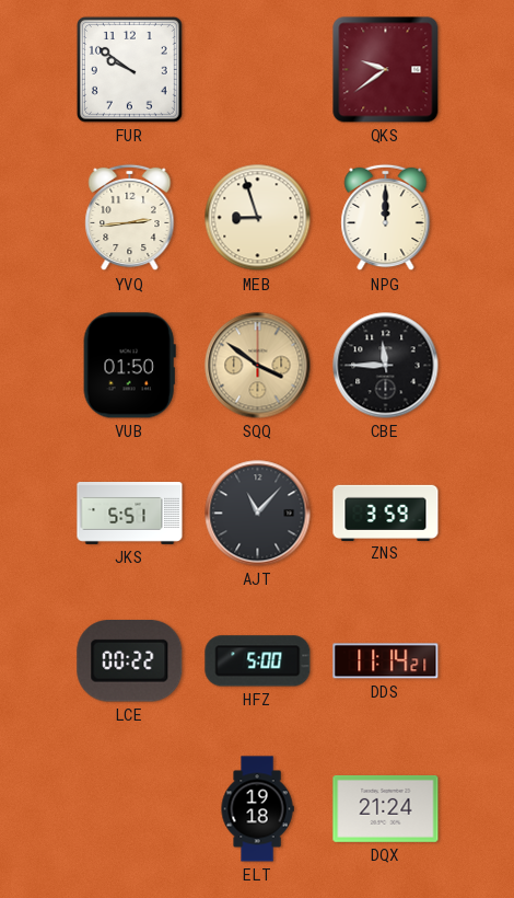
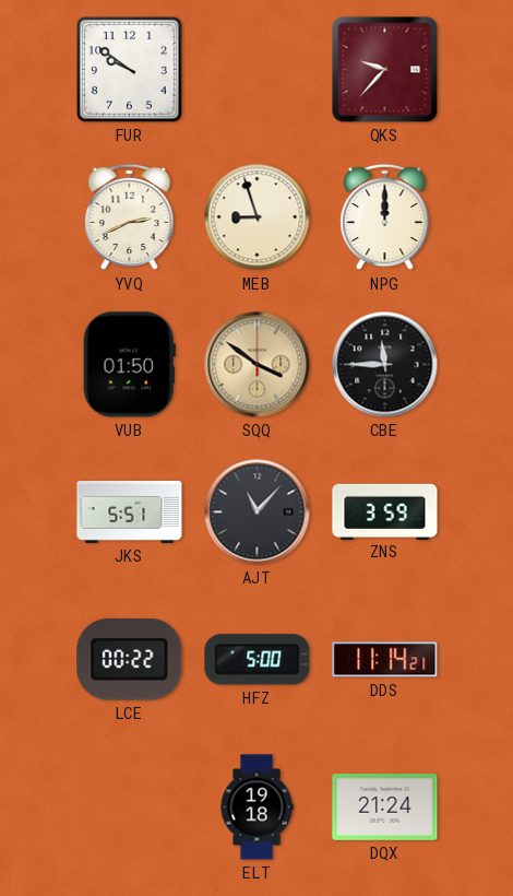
QKS: 9:39 -> 9:37
YVQ: 2:44 -> 2:41
